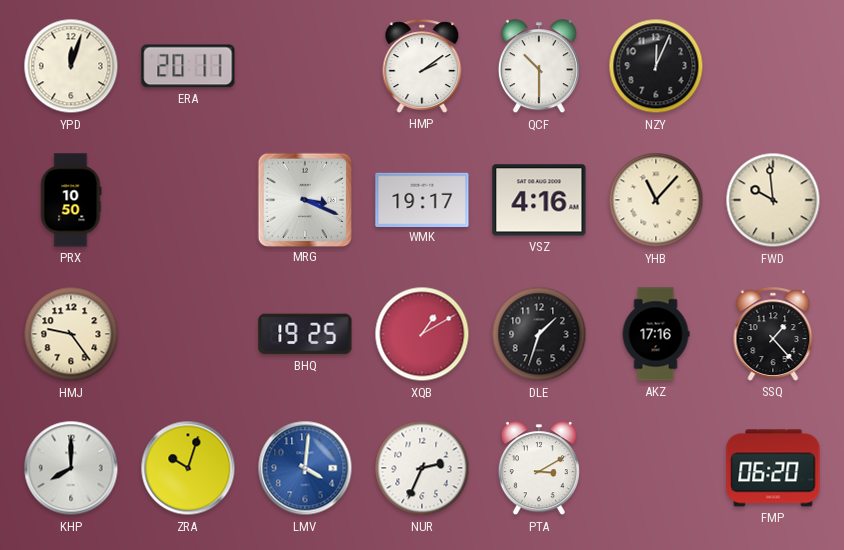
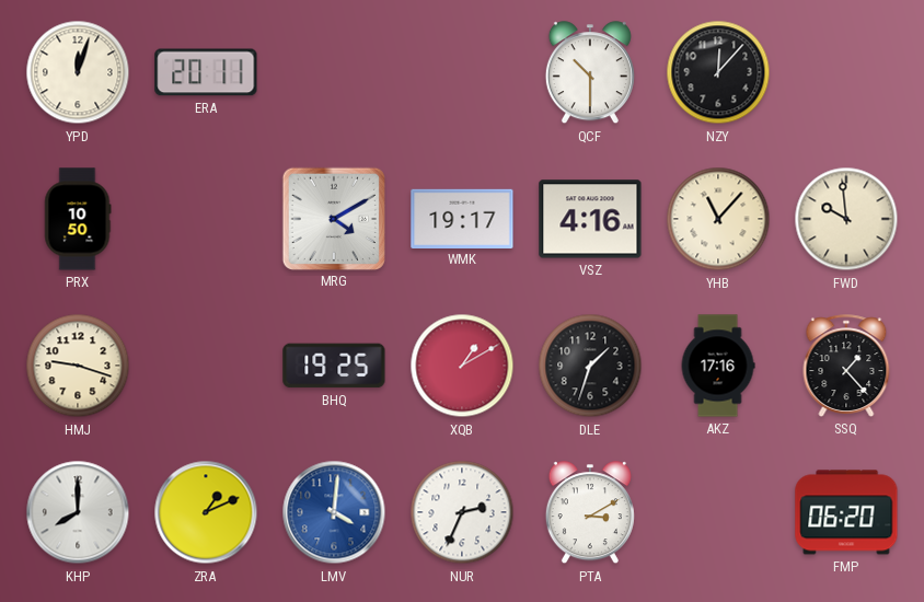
HMP: 2:09 -> none
NZY: 12:04 -> 12:07
MRG: 3:19 -> 4:10
HMJ: 9:24 -> 9:18
ZRA: 10:03 -> 1:11
